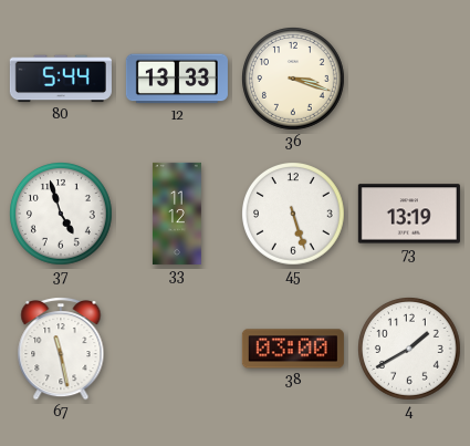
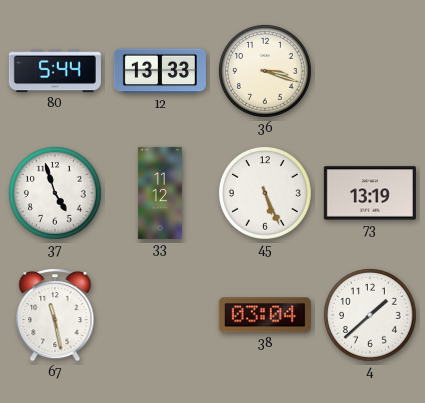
45: 5:27 -> 5:26
38: 03:00 -> 03:04
4: 1:40 -> 1:38
